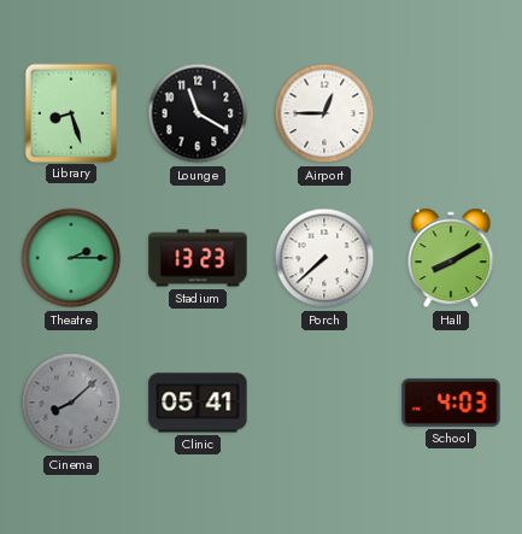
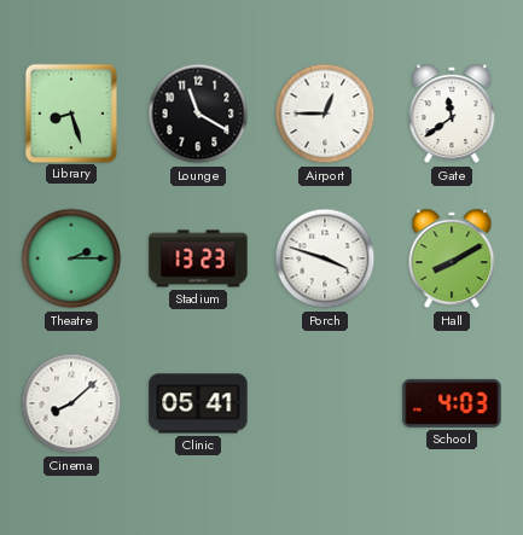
Gate: none -> 11:39
Porch: 7:38 -> 3:48
Cinema dial: grey -> white
